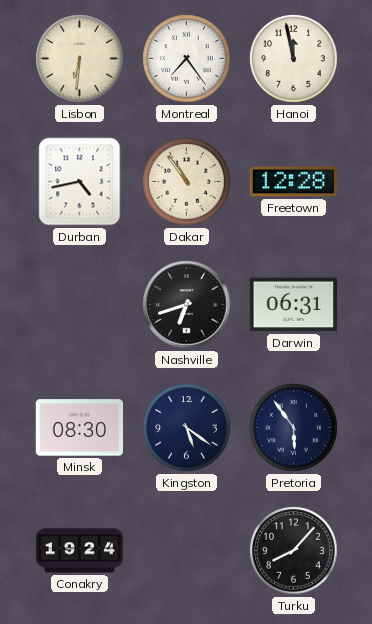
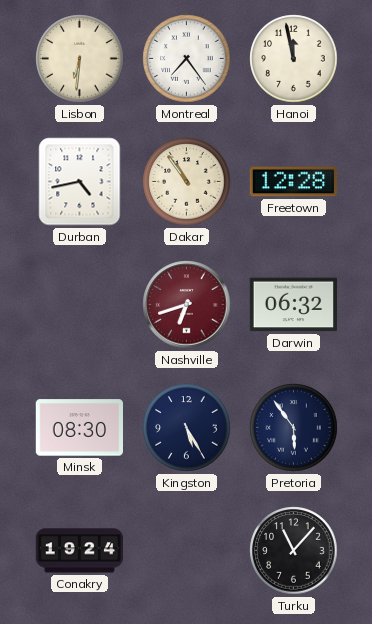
Nashville dial: black -> burgundy
Darwin: 06:31 -> 06:32
Kingston: 5:21 -> 5:25
Turku: 8:07 -> 11:07
